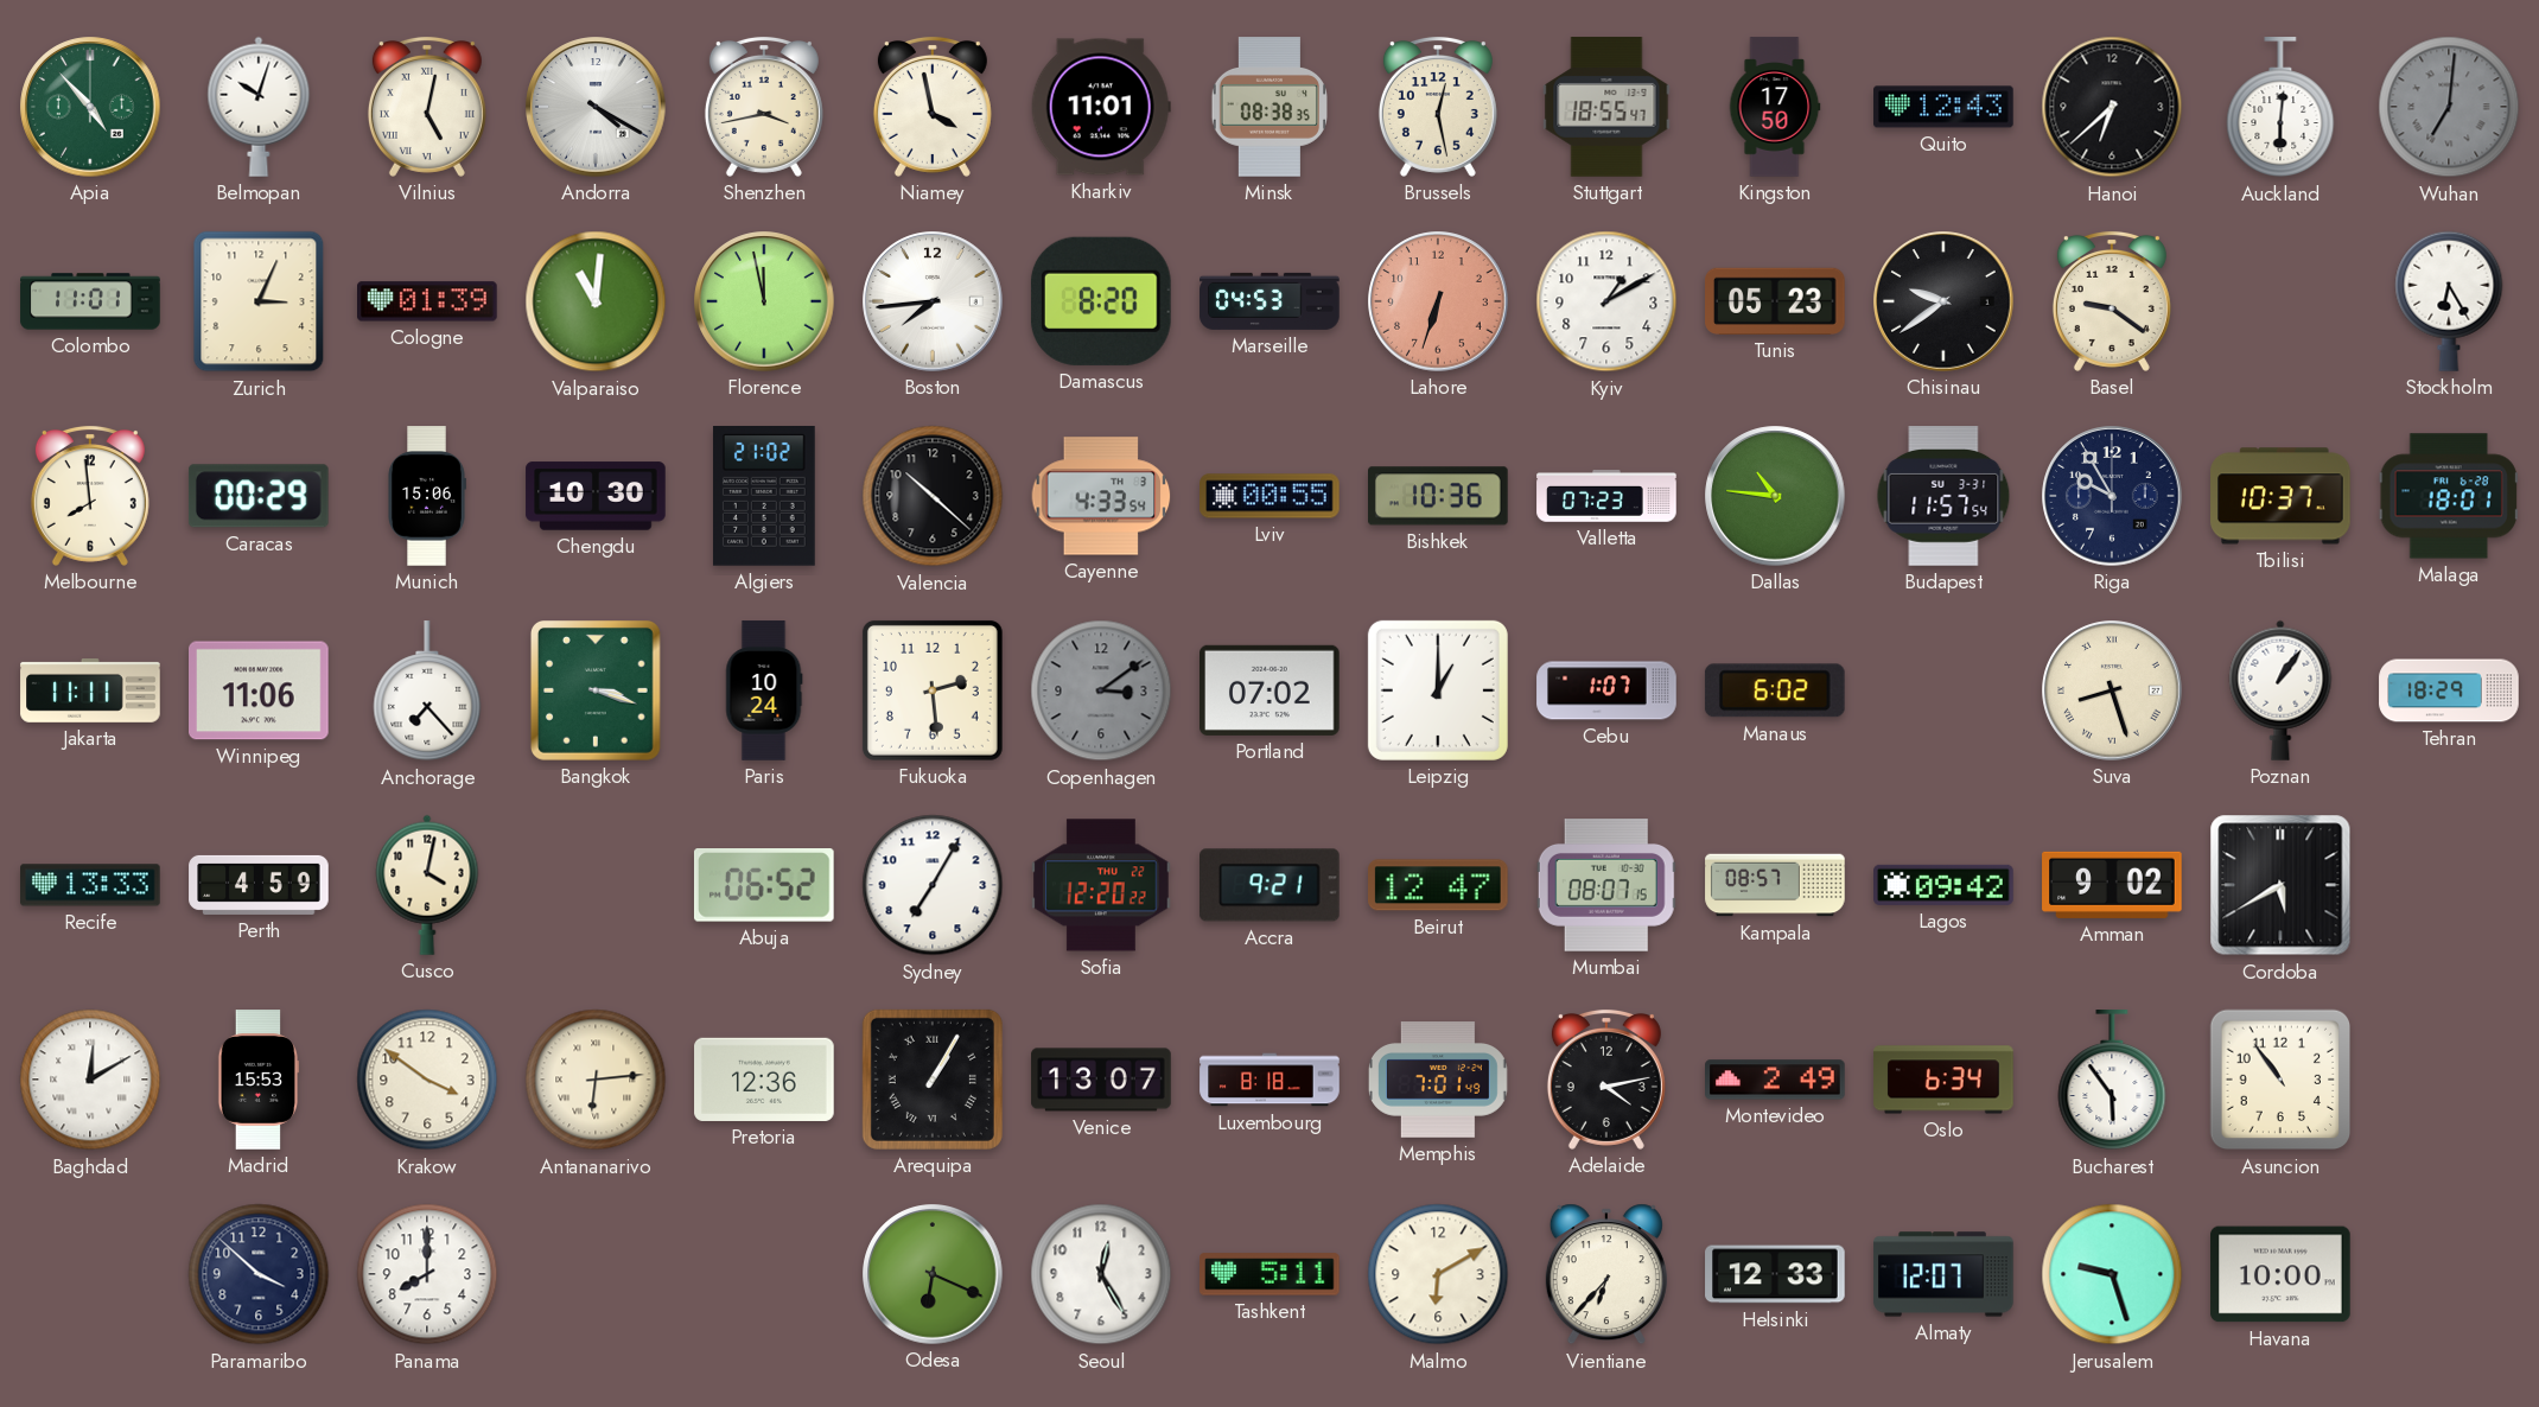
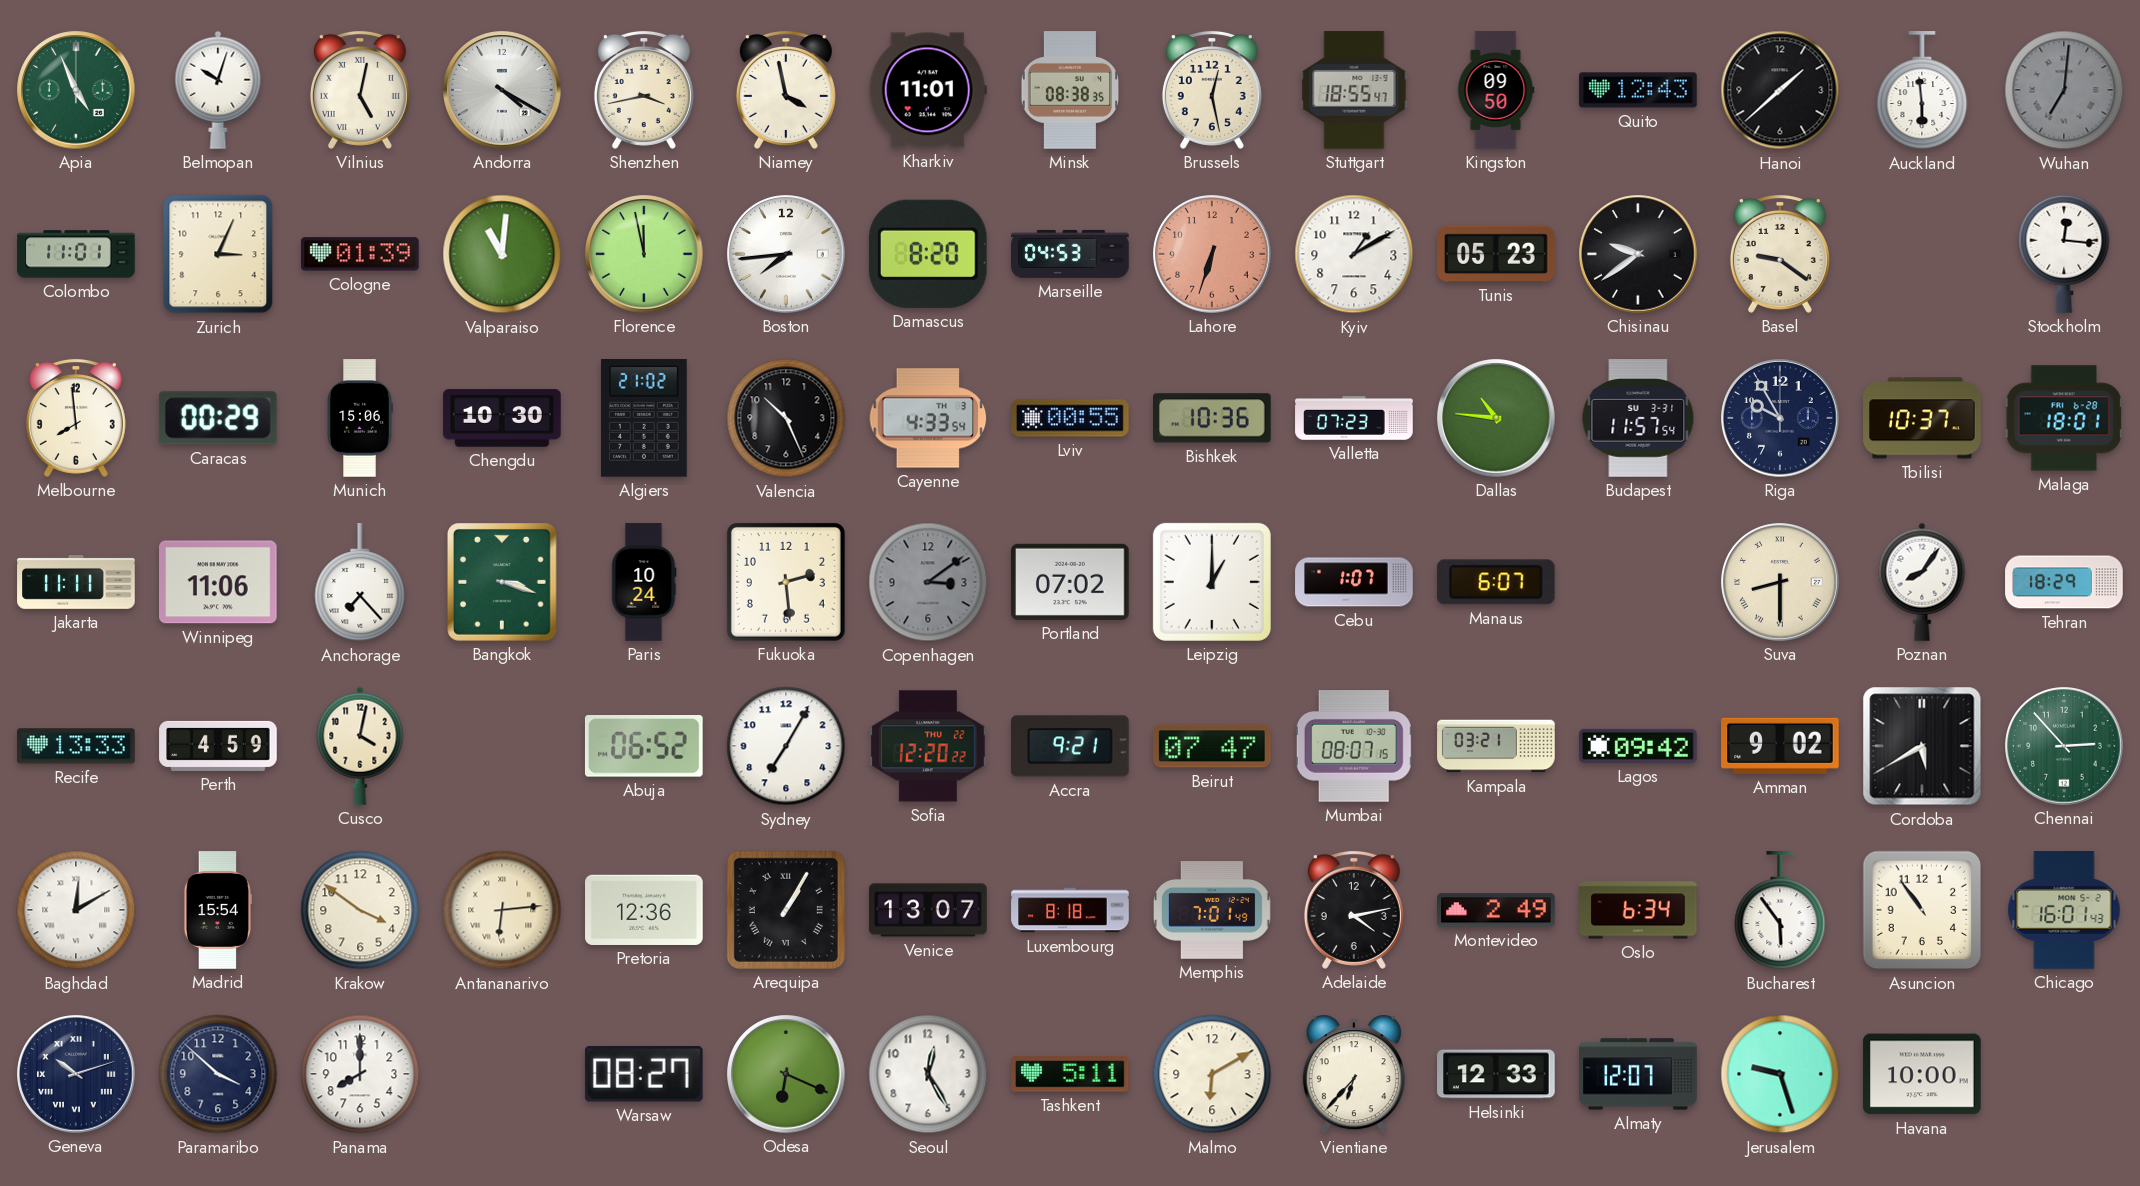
Apia: 4:53 -> 4:56
Kingston: 17:50 -> 09:50
Hanoi: 6:38 -> 1:38
Auckland: 6:01 -> 5:59
Stockholm: 6:25 -> 12:16
Valencia: 10:22 -> 10:26
Manaus: 6:02 -> 6:07
Suva: 8:27 -> 8:30
Poznan: 1:06 -> 8:06
Beirut: 12:47 -> 07:47
Kampala: 08:57 -> 03:21
Chennai: none -> 2:53
Madrid: 15:53 -> 15:54
Chicago: none -> 16:01
Geneva: none -> 10:12
Warsaw: none -> 08:27
